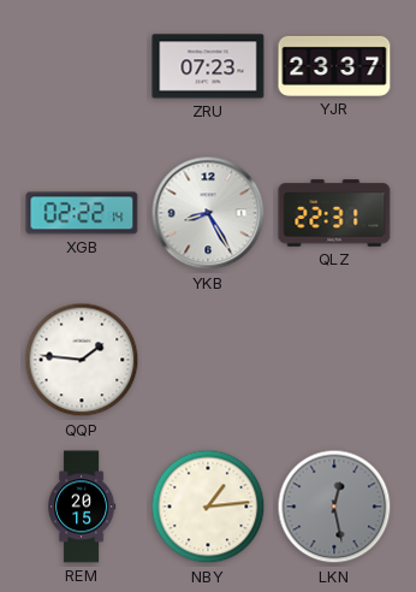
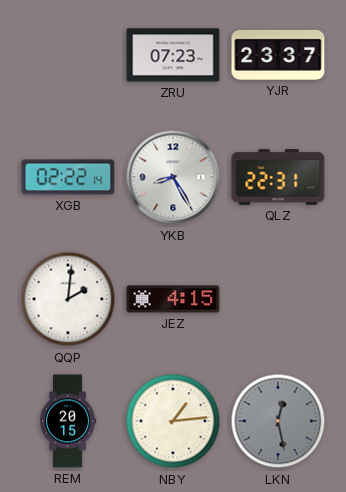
QQP: 1:46 -> 2:01
JEZ: none -> 4:15
